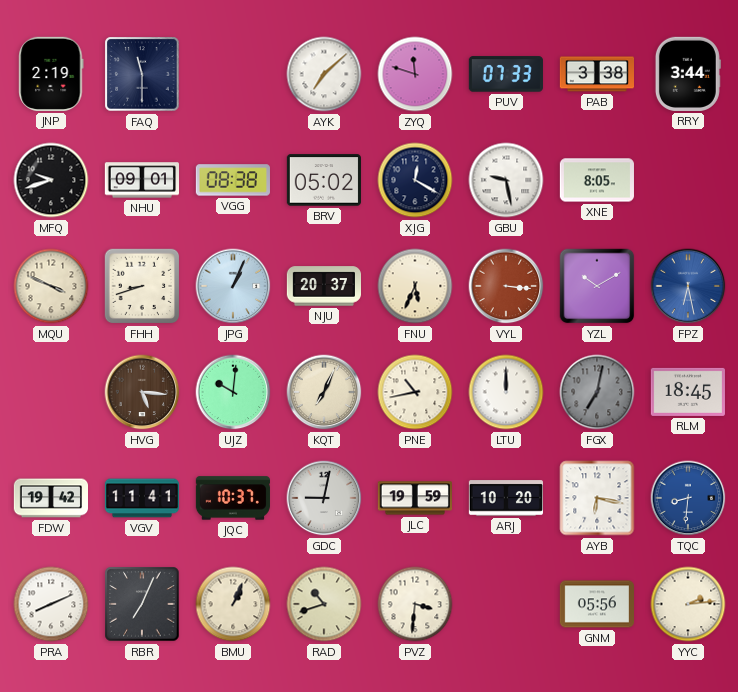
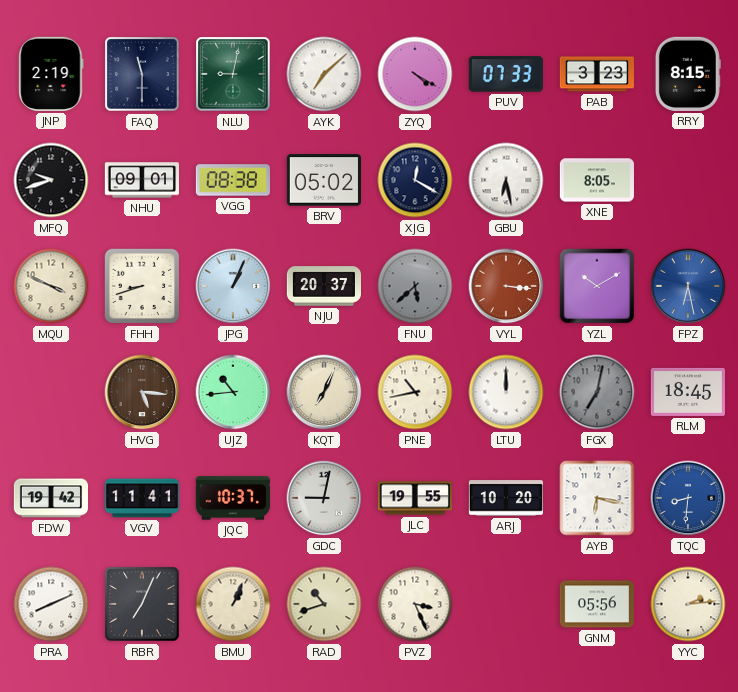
NLU: none -> 9:02
ZYQ: 11:48 -> 4:20
PAB: 3:38 -> 3:23
RRY: 3:44 -> 8:15
GBU: 9:28 -> 6:28
FNU: 5:34 -> 5:38
FNU dial: cream -> grey
UJZ: 10:01 -> 10:44
JLC: 19:59 -> 19:55
PVZ: 3:31 -> 3:26
